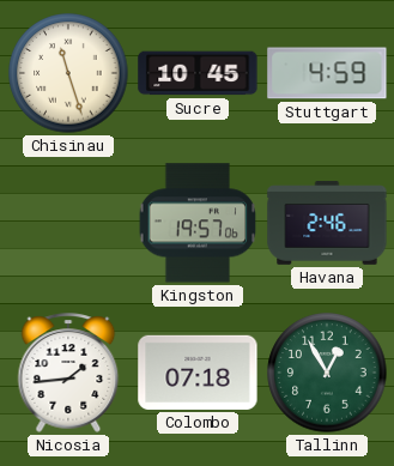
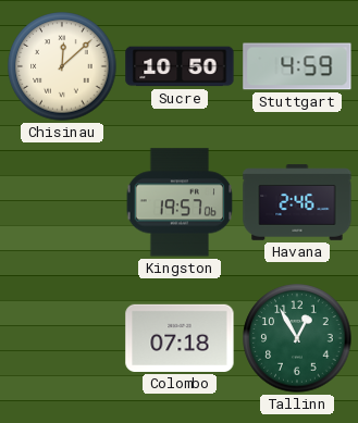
Chisinau: 11:27 -> 12:08
Sucre: 10:45 -> 10:50
Nicosia: 1:44 -> none
